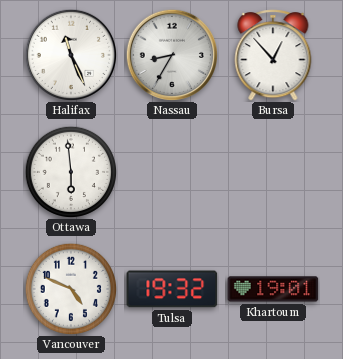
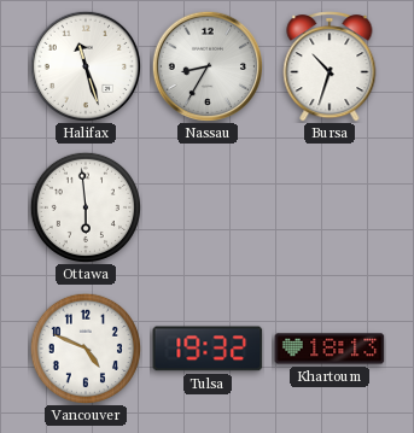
Halifax: 11:26 -> 11:27
Bursa: 12:53 -> 10:33
Khartoum: 19:01 -> 18:13
